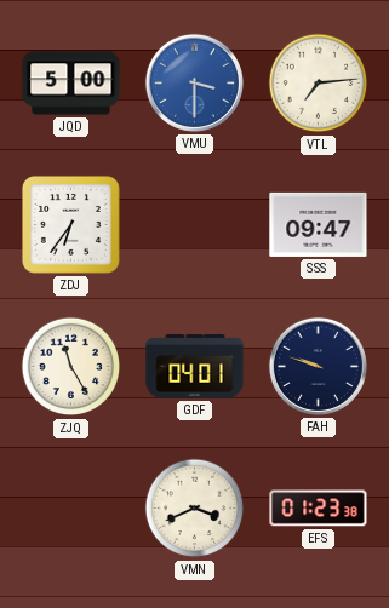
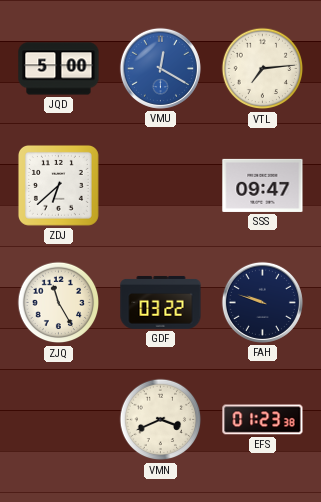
VMU: 3:30 -> 12:20
ZDJ: 6:36 -> 6:38
GDF: 04:01 -> 03:22
